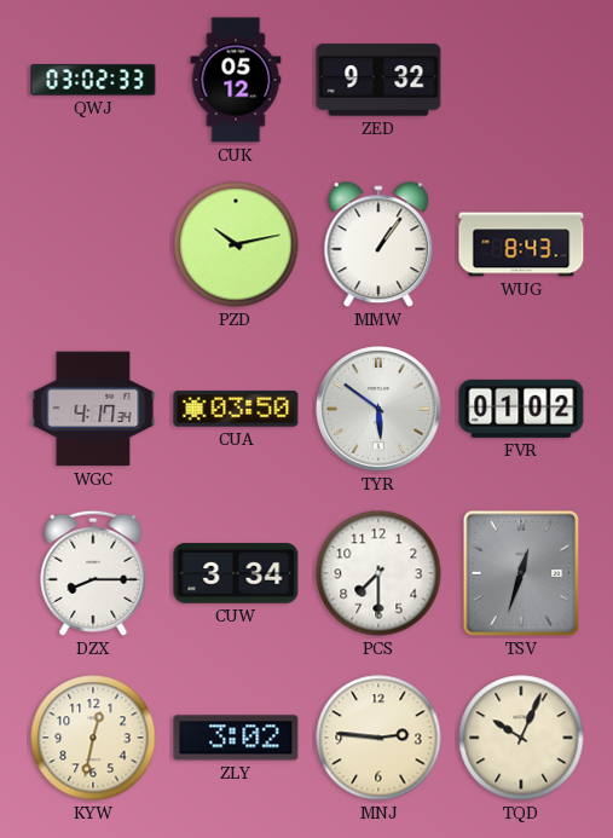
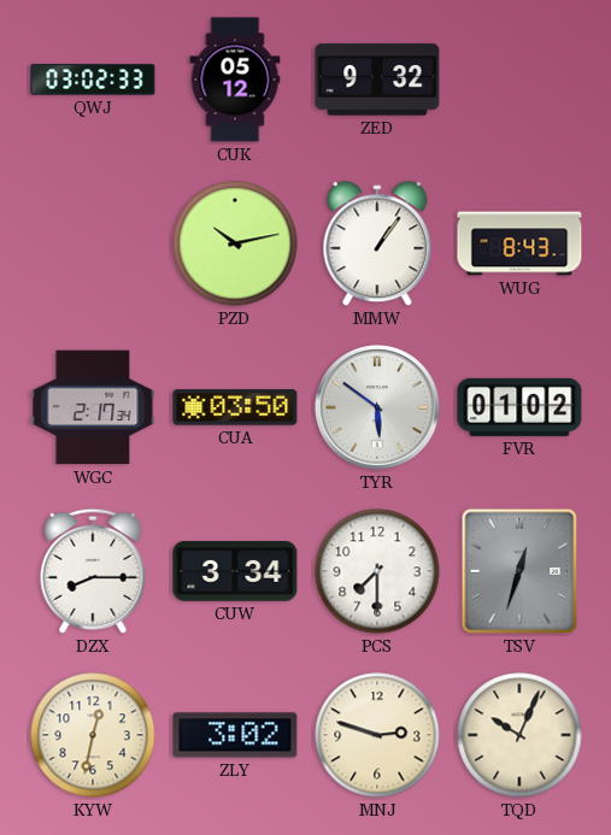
WGC: 4:17 -> 2:17
MNJ: 2:46 -> 2:48
